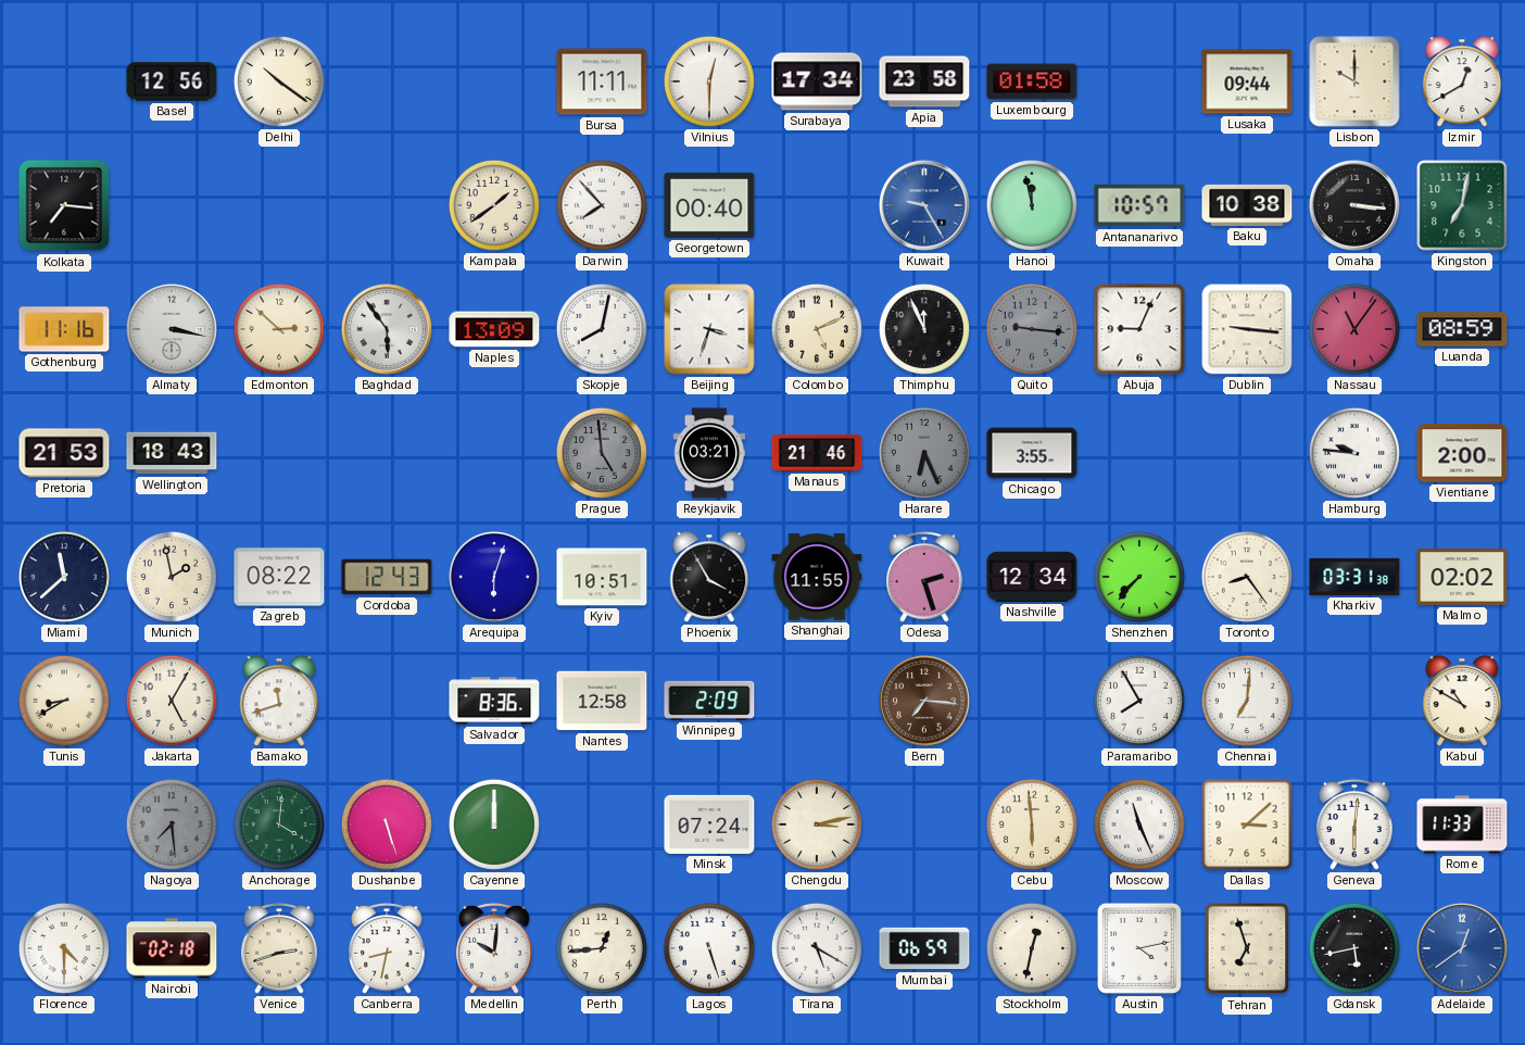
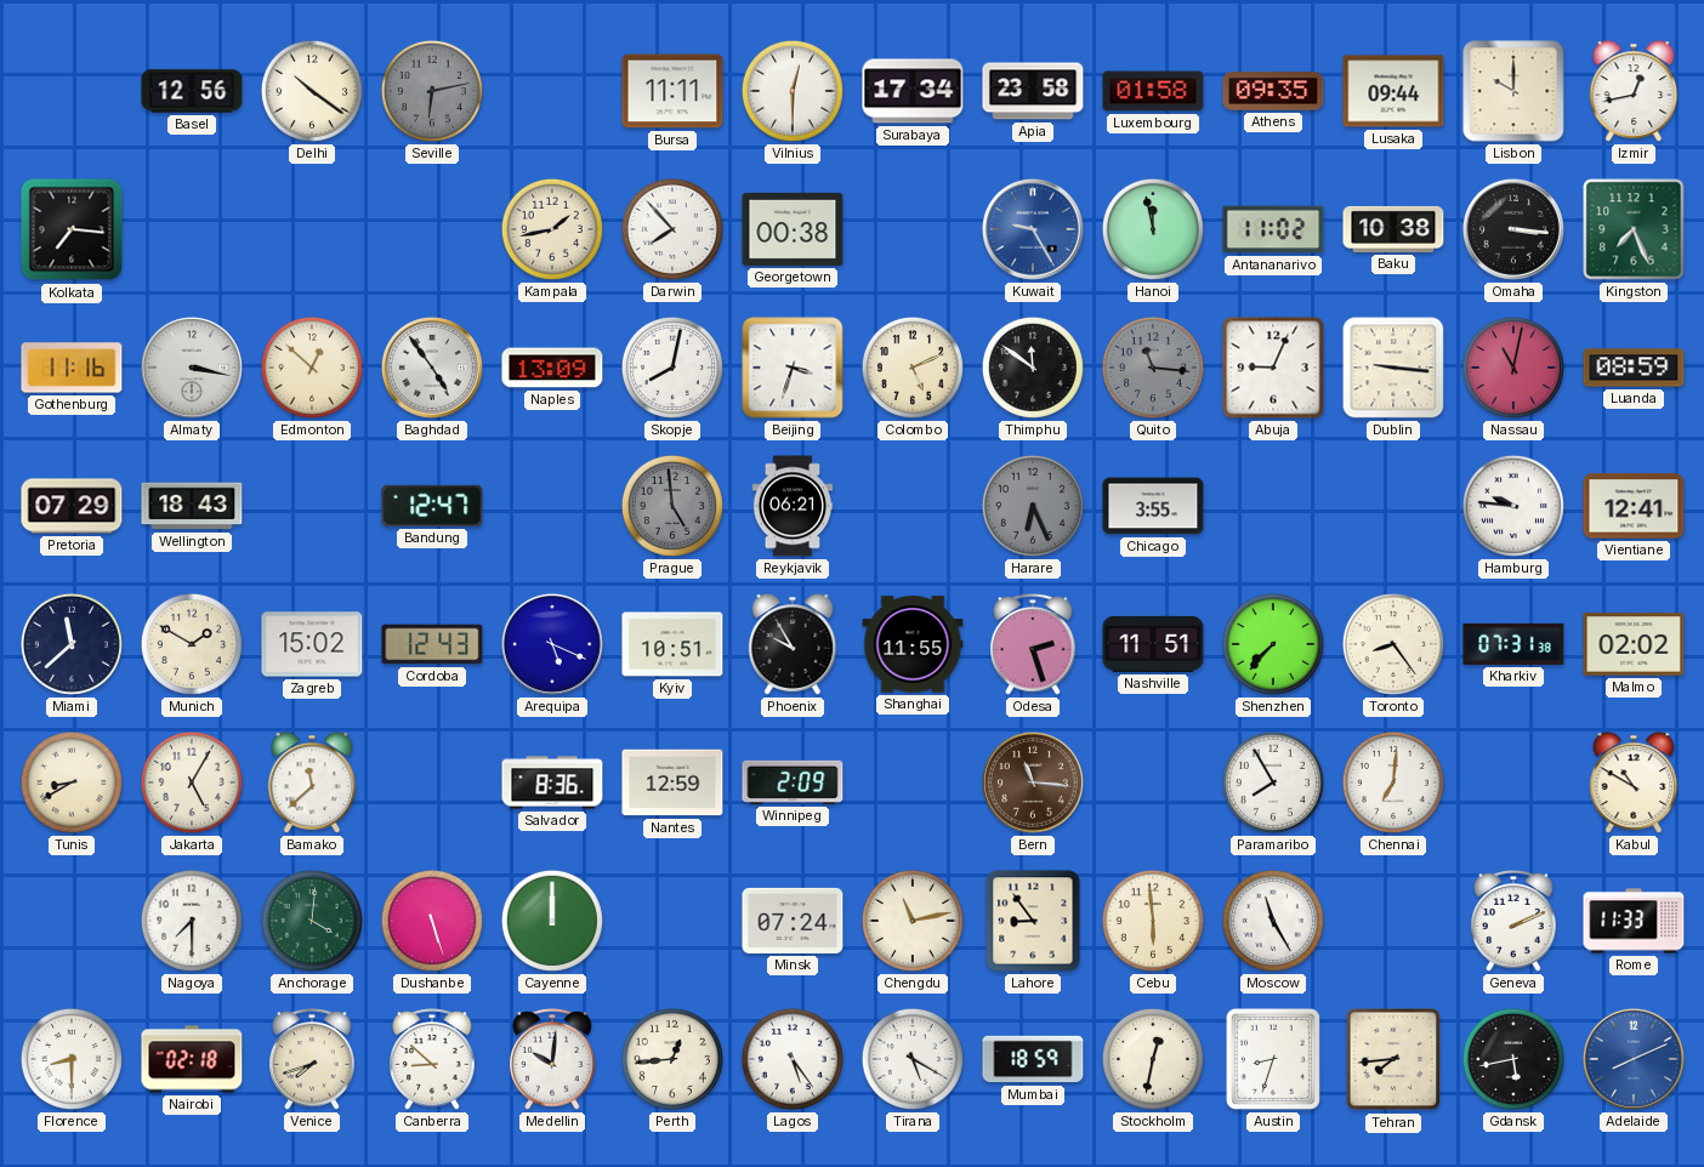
Seville: none -> 6:13
Athens: none -> 09:35
Izmir: 12:40 -> 12:43
Kampala: 1:39 -> 1:43
Georgetown: 00:40 -> 00:38
Antananarivo: 10:57 -> 11:02
Kingston: 7:02 -> 7:26
Edmonton: 2:52 -> 12:52
Baghdad: 5:54 -> 4:54
Thimphu: 11:56 -> 11:51
Quito: 9:16 -> 11:16
Nassau: 11:06 -> 11:02
Pretoria: 21:53 -> 07:29
Bandung: none -> 12:47
Reykjavik: 03:21 -> 06:21
Manaus: 21:46 -> none
Vientiane: 2:00 -> 12:41
Munich: 1:58 -> 1:50
Zagreb: 08:22 -> 15:02
Arequipa: 6:03 -> 5:19
Phoenix: 3:55 -> 9:55
Nashville: 12:34 -> 11:51
Kharkiv: 03:31 -> 07:31
Bamako: 11:42 -> 11:38
Nantes: 12:58 -> 12:59
Bern: 7:16 -> 11:16
Nagoya: 7:29 -> 7:30
Nagoya dial: grey -> white
Chengdu: 3:13 -> 11:13
Lahore: none -> 8:54
Moscow: 11:26 -> 11:25
Dallas: 3:08 -> none
Geneva: 6:01 -> 2:11
Florence: 4:30 -> 8:30
Venice: 2:42 -> 7:42
Canberra: 8:32 -> 8:52
Lagos: 5:27 -> 5:24
Mumbai: 06:59 -> 18:59
Austin: 4:13 -> 8:33
Tehran: 6:57 -> 7:44
Adelaide: 12:39 -> 8:11
